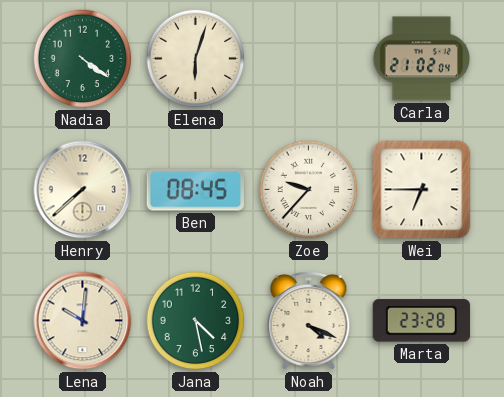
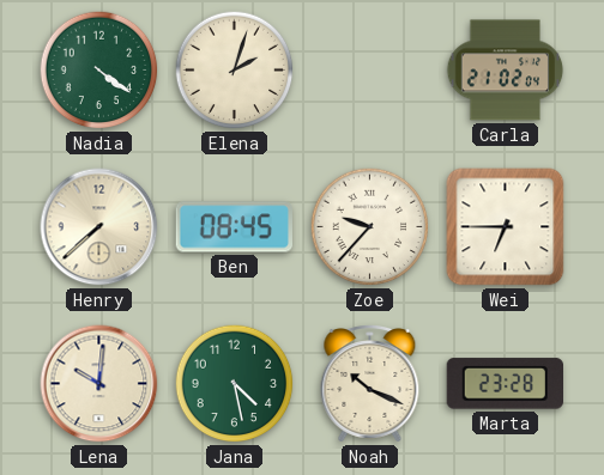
Elena: 6:03 -> 2:03
Noah: 4:19 -> 10:19
